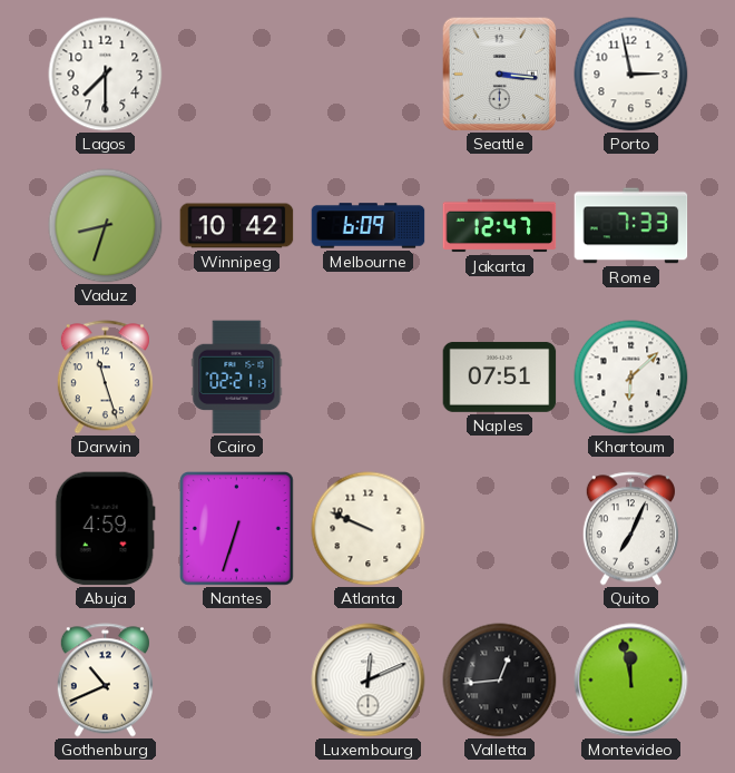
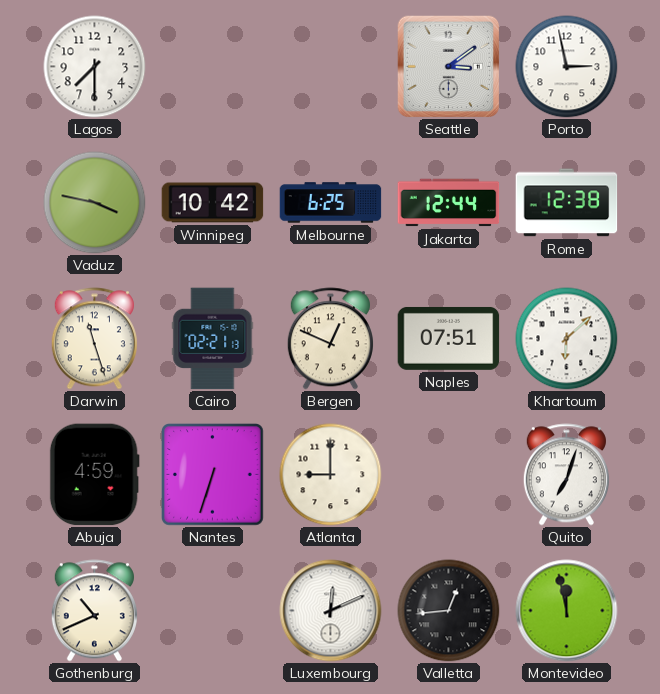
Seattle: 3:16 -> 3:09
Vaduz: 8:33 -> 3:47
Melbourne: 6:09 -> 6:25
Jakarta: 12:47 -> 12:44
Rome: 7:33 -> 12:38
Bergen: none -> 12:49
Atlanta: 9:49 -> 9:00
Quito: 7:04 -> 7:03
